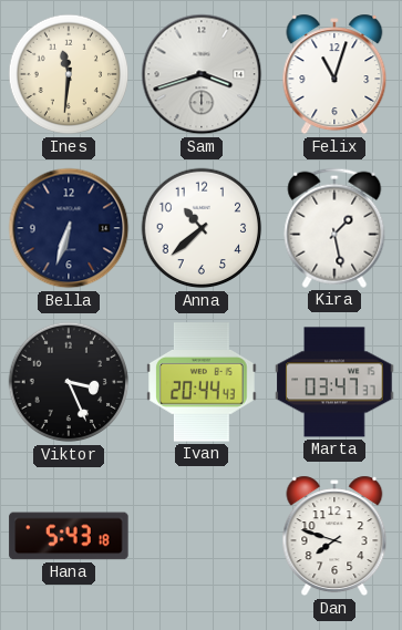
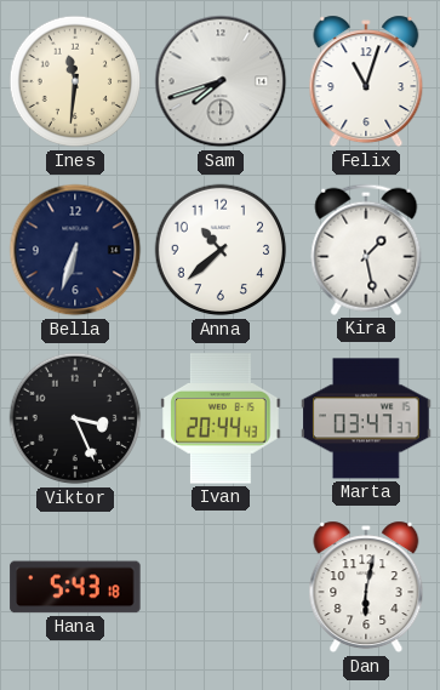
Sam: 3:42 -> 7:42
Dan: 7:48 -> 6:02
